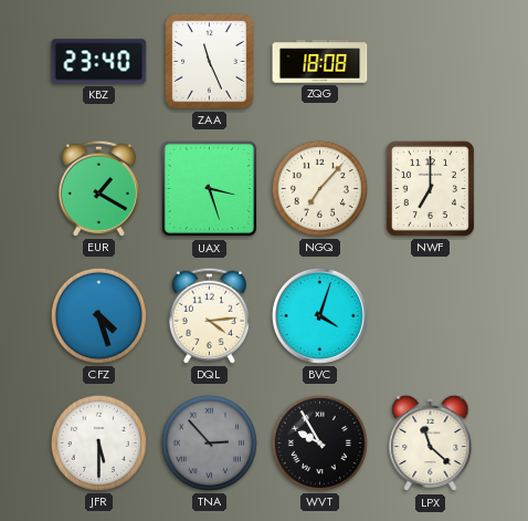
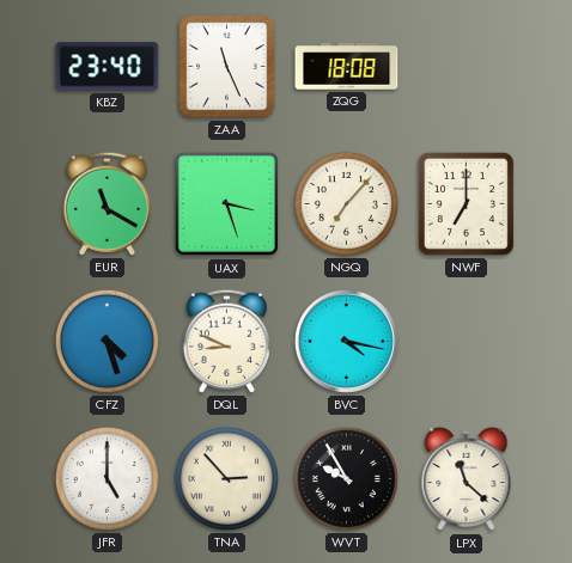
EUR: 1:20 -> 11:20
DQL: 4:14 -> 8:49
BVC: 4:03 -> 4:17
JFR: 5:30 -> 5:00
TNA dial: grey -> cream
